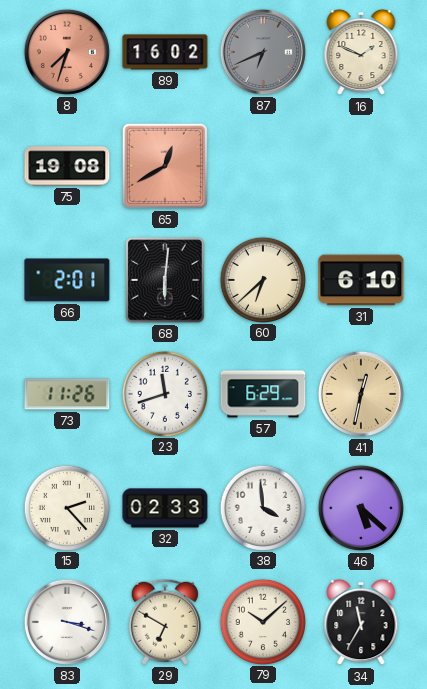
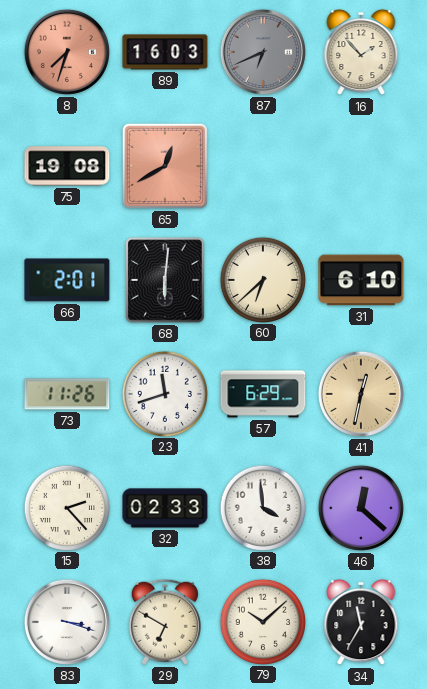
89: 16:02 -> 16:03
16: 1:49 -> 1:53
46: 5:22 -> 12:22
